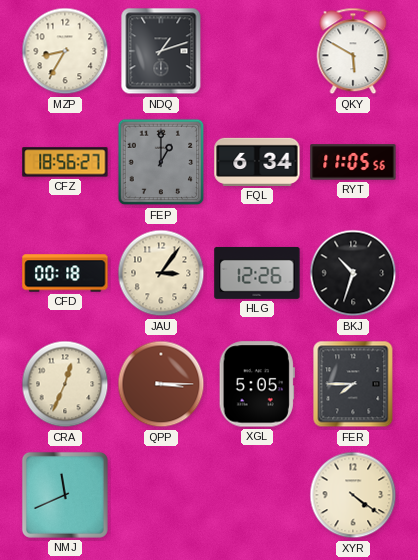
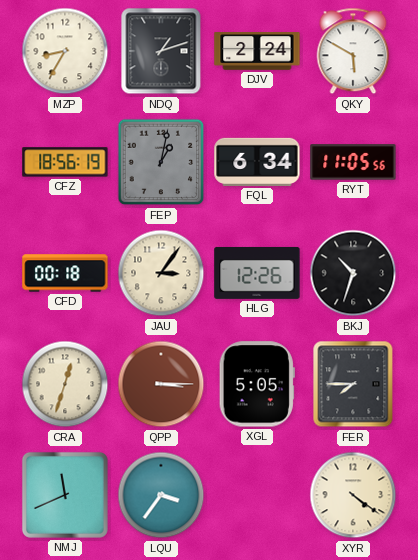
DJV: none -> 2:24
CFZ: 18:56:27 -> 18:56:19
FEP: 1:00 -> 1:02
CRA: 12:34 -> 12:33
LQU: none -> 3:36
